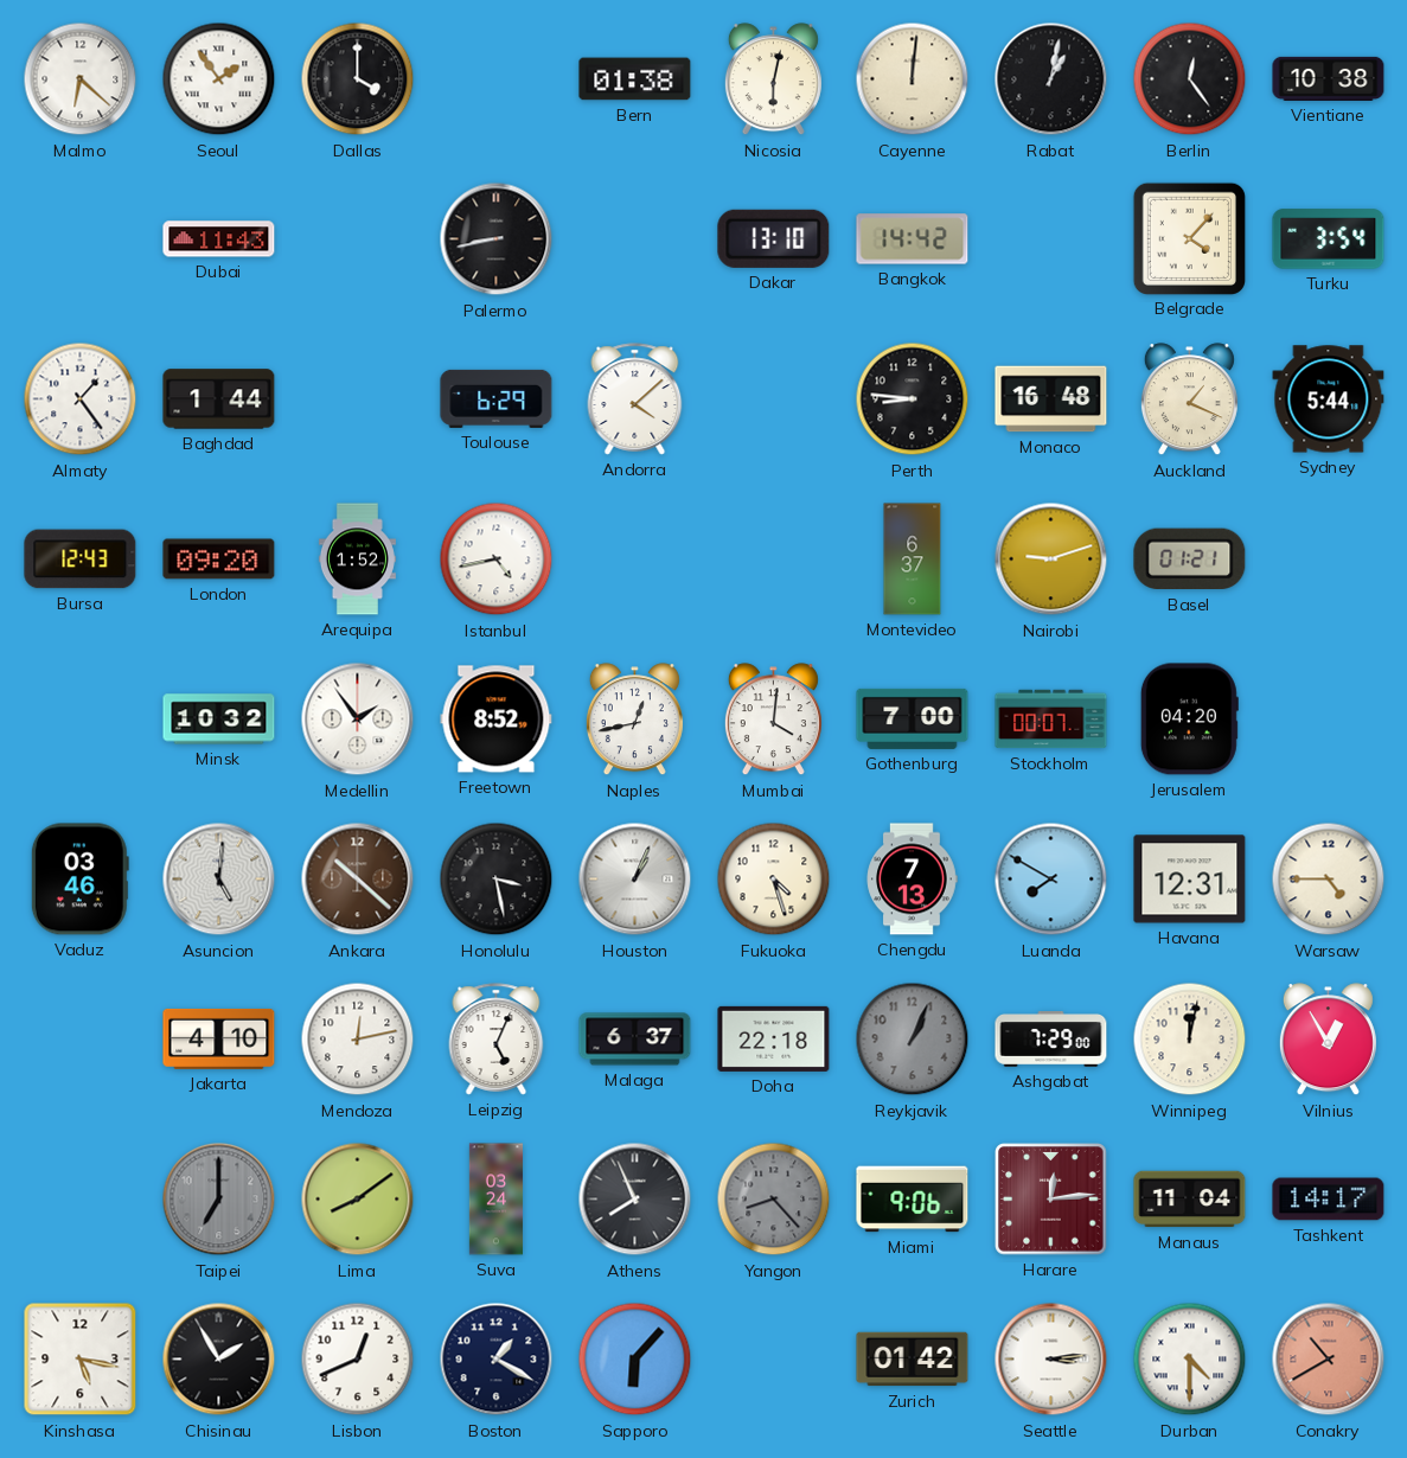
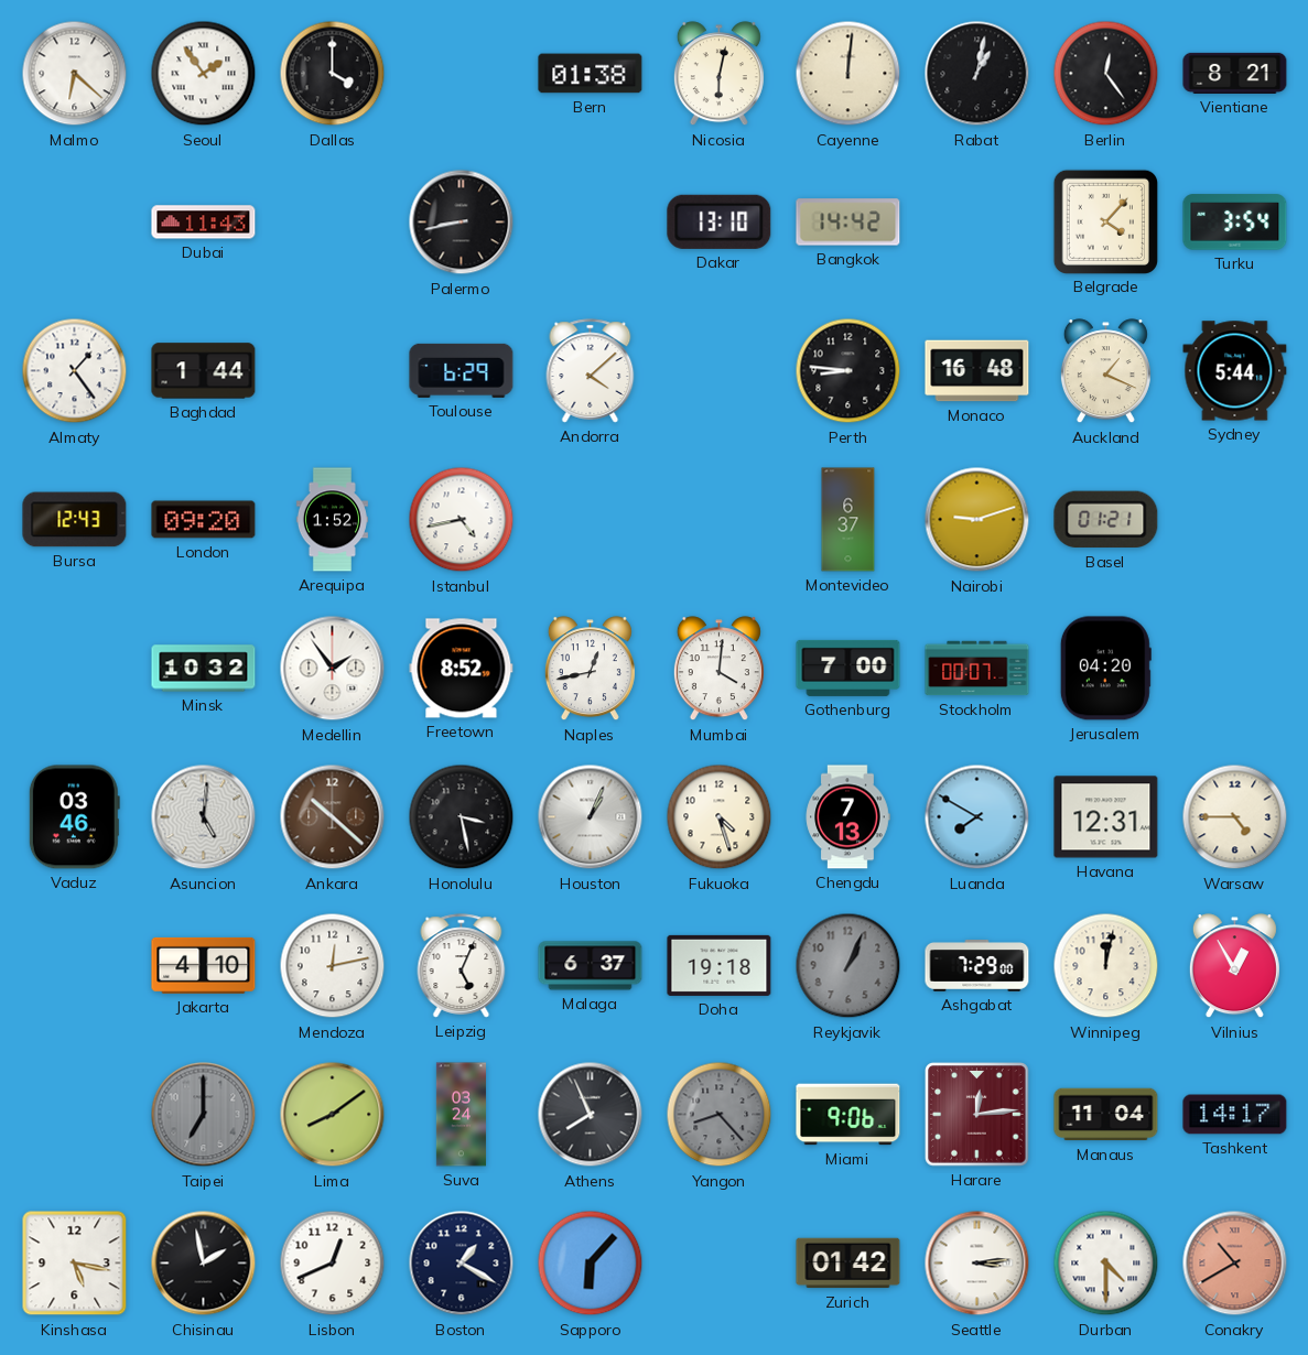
Vientiane: 10:38 -> 8:21
Doha: 22:18 -> 19:18
Chisinau: 1:55 -> 1:58
